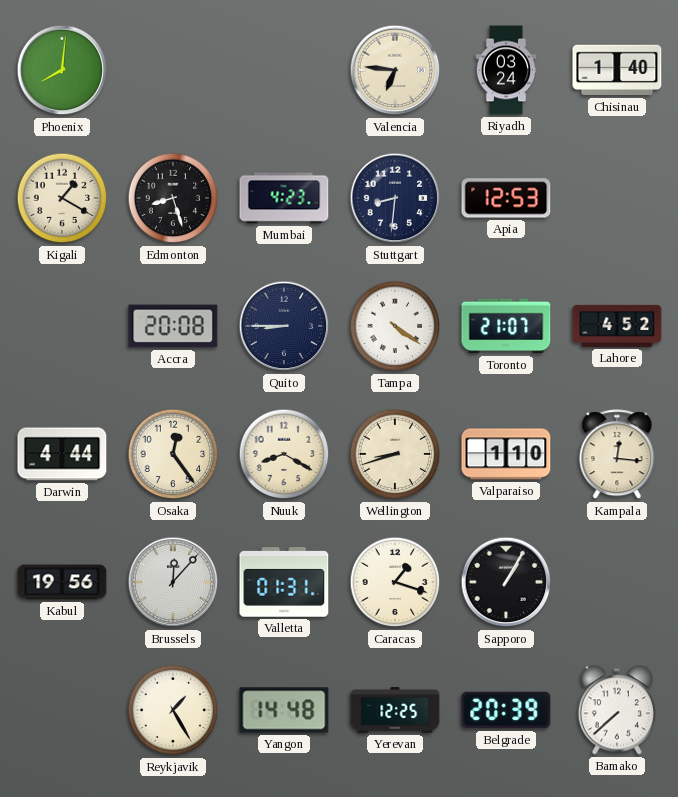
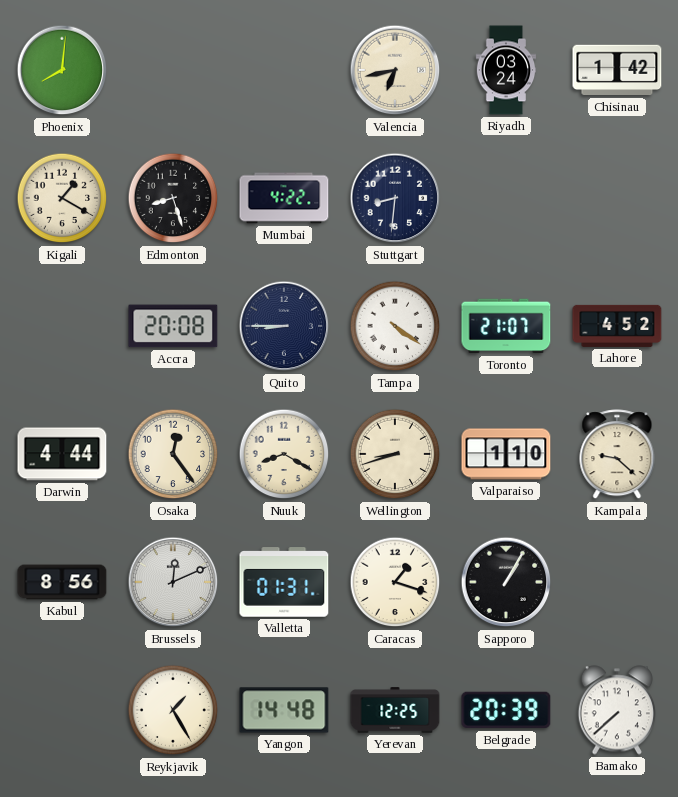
Valencia: 6:46 -> 6:43
Chisinau: 1:40 -> 1:42
Mumbai: 4:23 -> 4:22
Apia: 12:53 -> none
Kampala: 12:16 -> 9:22
Kabul: 19:56 -> 8:56
Brussels: 12:07 -> 12:11
